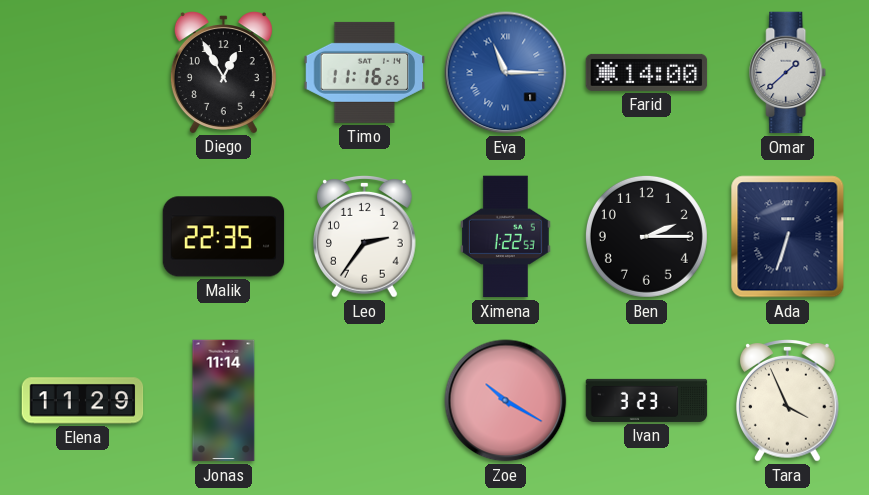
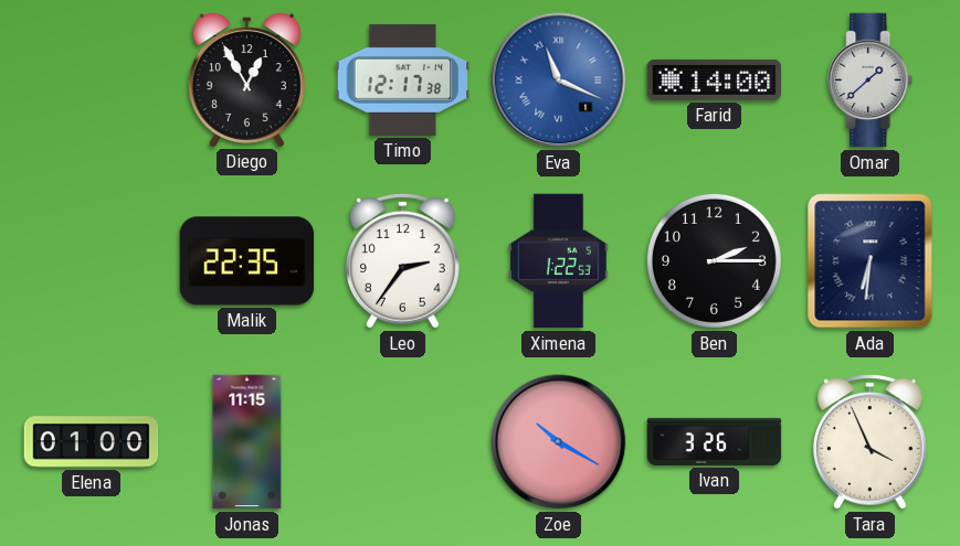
Timo: 11:16 -> 12:17
Eva: 11:15 -> 11:19
Ada: 6:33 -> 6:31
Elena: 11:29 -> 01:00
Jonas: 11:14 -> 11:15
Ivan: 3:23 -> 3:26
